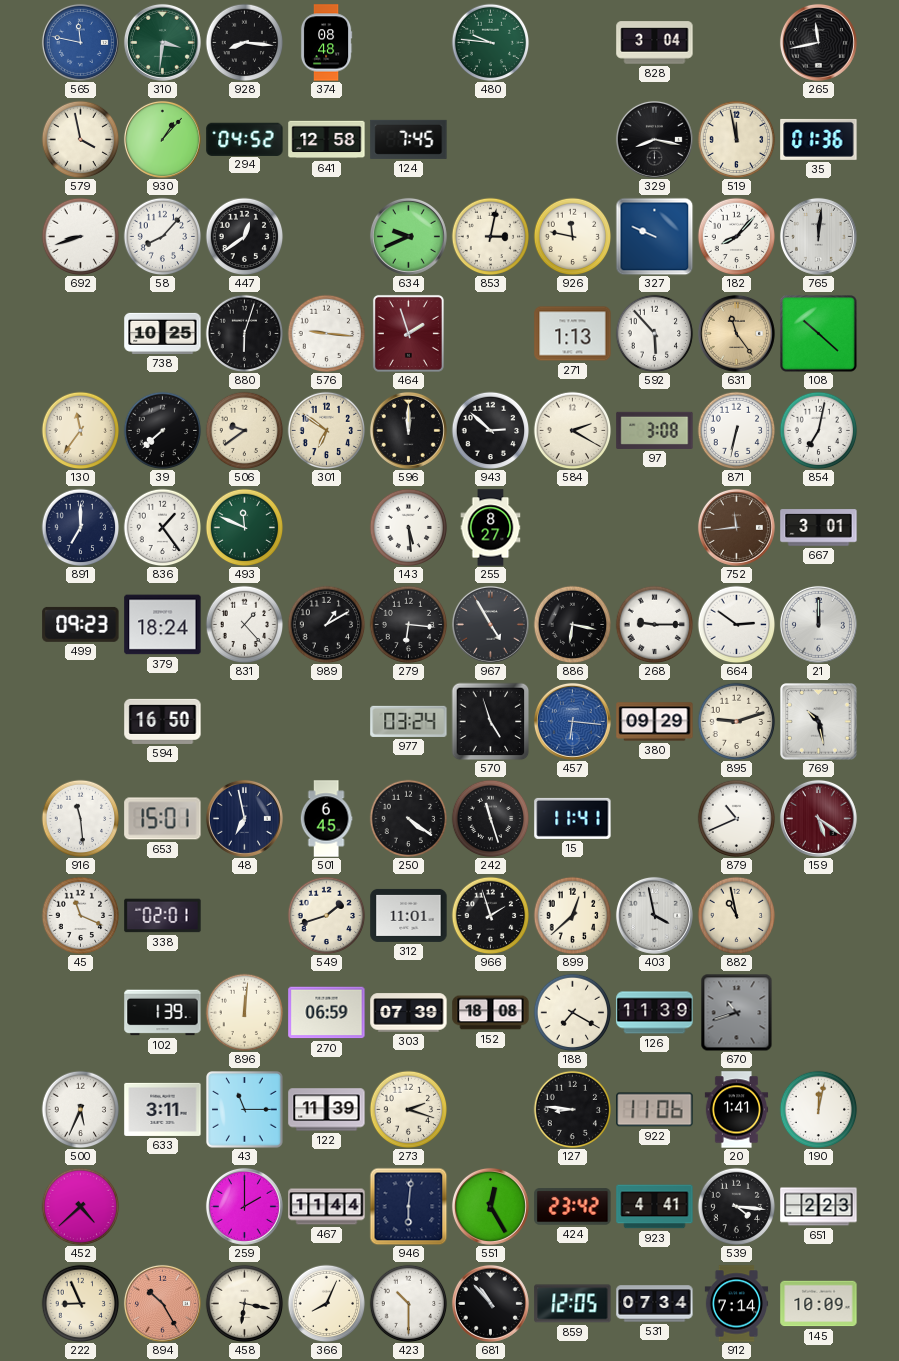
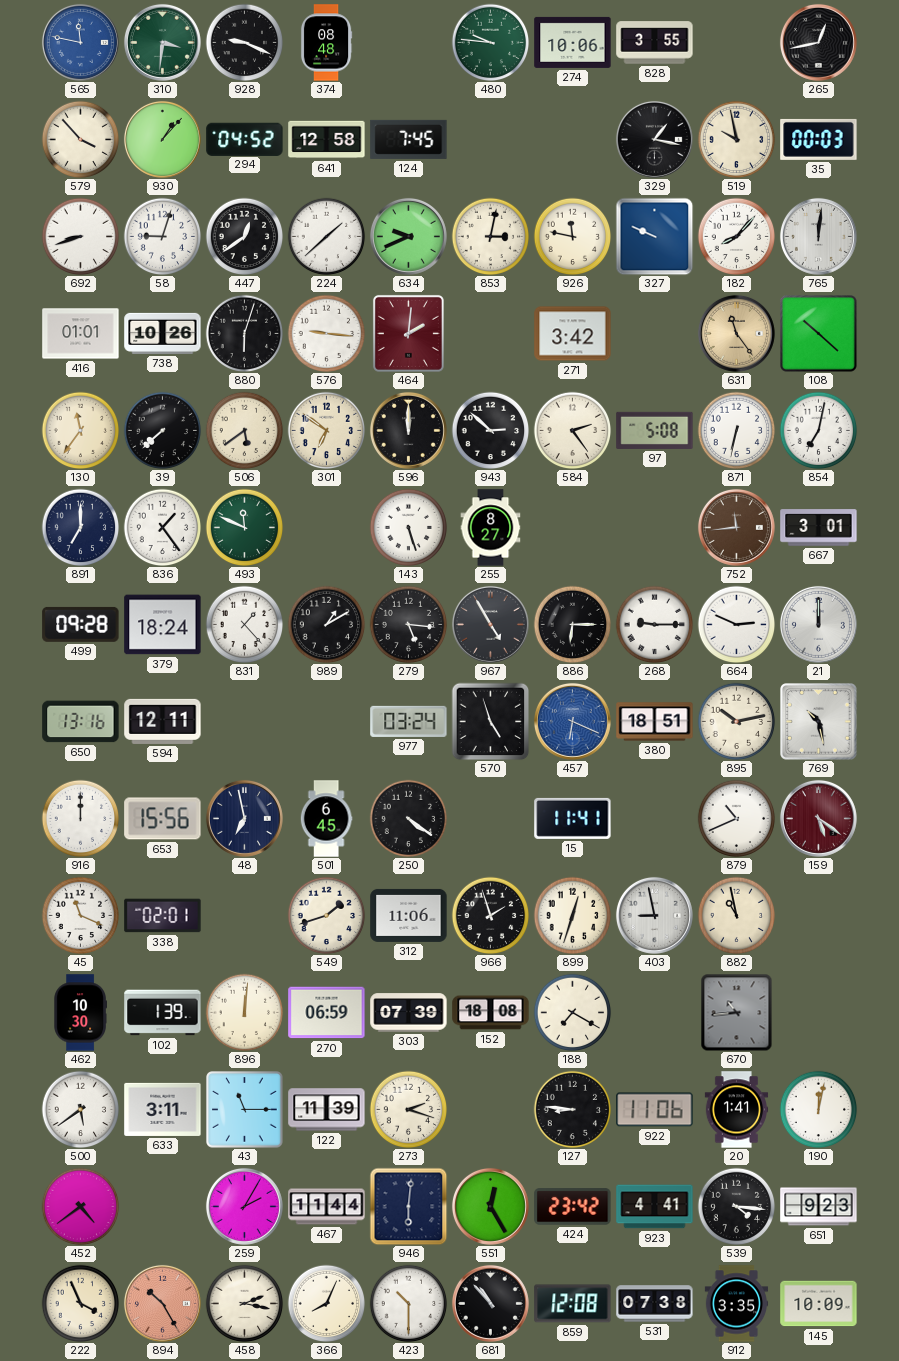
928: 8:16 -> 9:19
274: none -> 10:06
828: 3:04 -> 3:55
265: 11:43 -> 12:43
579: 3:58 -> 3:53
329: 8:17 -> 1:17
519: 11:58 -> 9:58
35: 01:36 -> 00:03
58: 8:07 -> 9:03
224: none -> 1:38
416: none -> 01:01
738: 10:25 -> 10:26
464: 1:57 -> 2:01
271: 1:13 -> 3:42
592: 5:53 -> none
506: 9:39 -> 5:39
584: 2:20 -> 2:24
97: 3:08 -> 5:08
143: 5:29 -> 5:27
499: 09:23 -> 09:28
279: 6:16 -> 5:16
886: 6:17 -> 6:15
664: 2:51 -> 2:49
650: none -> 13:16
594: 16:50 -> 12:11
457: 6:16 -> 6:19
380: 09:29 -> 18:51
895: 9:12 -> 10:13
916: 11:29 -> 12:00
653: 15:01 -> 15:56
242: 11:27 -> none
312: 11:01 -> 11:06
899: 12:38 -> 12:33
403: 3:58 -> 8:58
462: none -> 10:30
126: 11:39 -> none
670: 10:42 -> 10:44
500: 5:34 -> 5:39
452: 4:38 -> 4:39
259: 2:00 -> 2:05
651: 2:23 -> 9:23
222: 8:56 -> 3:56
458: 6:17 -> 2:17
859: 12:05 -> 12:08
531: 07:34 -> 07:38
912: 7:14 -> 3:35
